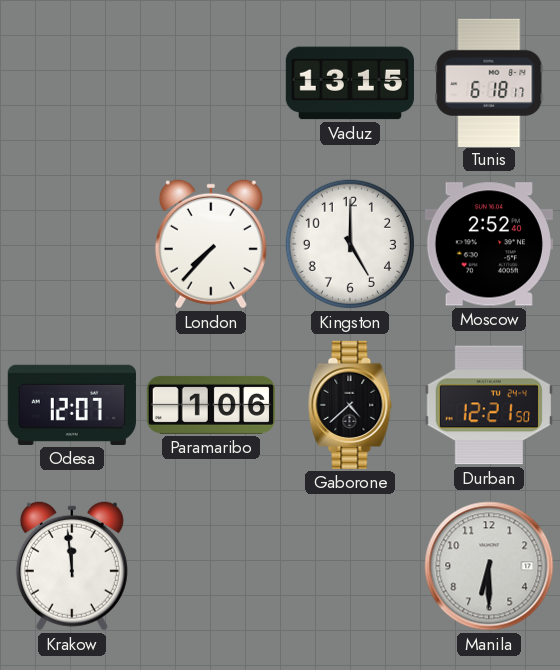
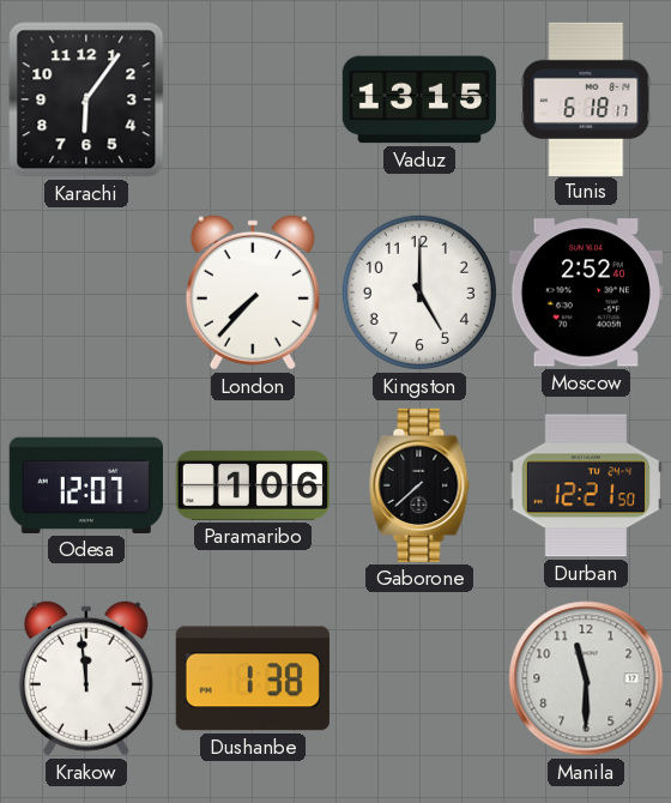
Karachi: none -> 6:06
Gaborone: 4:38 -> 7:38
Dushanbe: none -> 1:38
Manila: 6:30 -> 11:30
